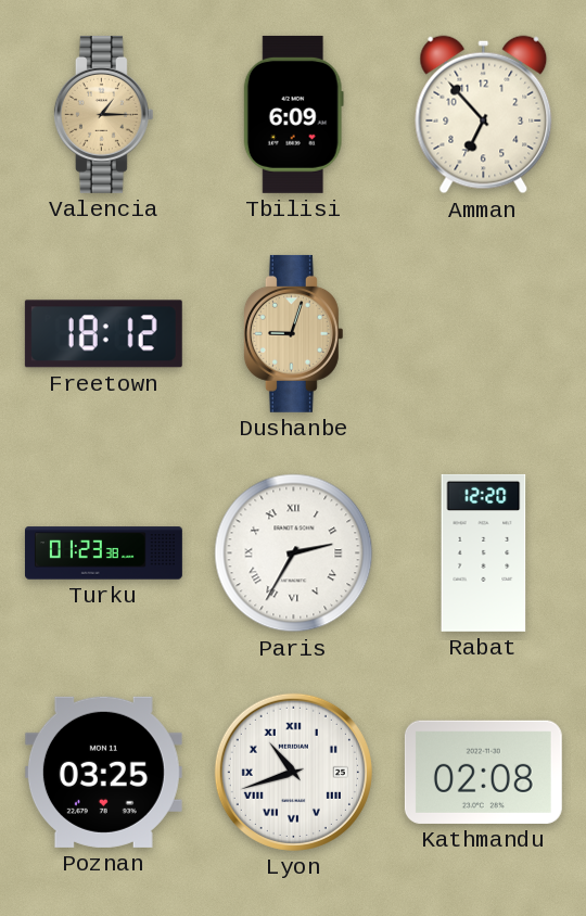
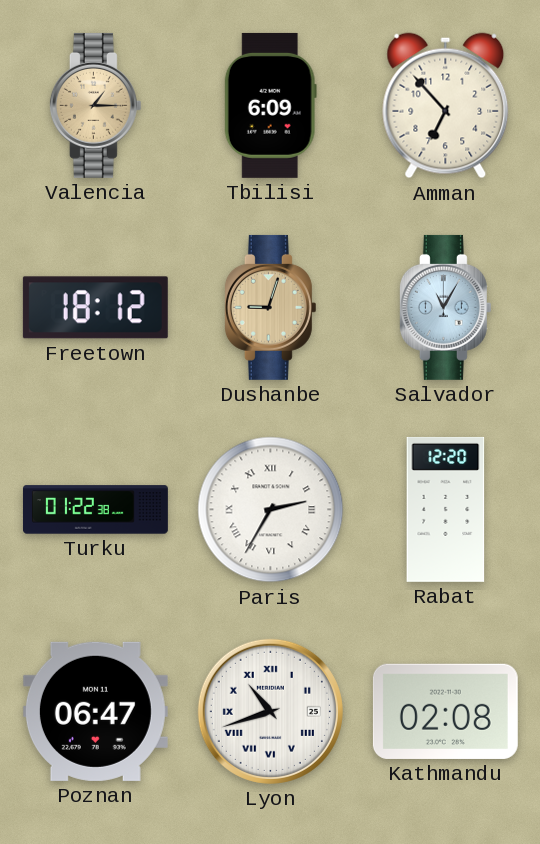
Salvador: none -> 11:05
Turku: 01:23 -> 01:22
Poznan: 03:25 -> 06:47
